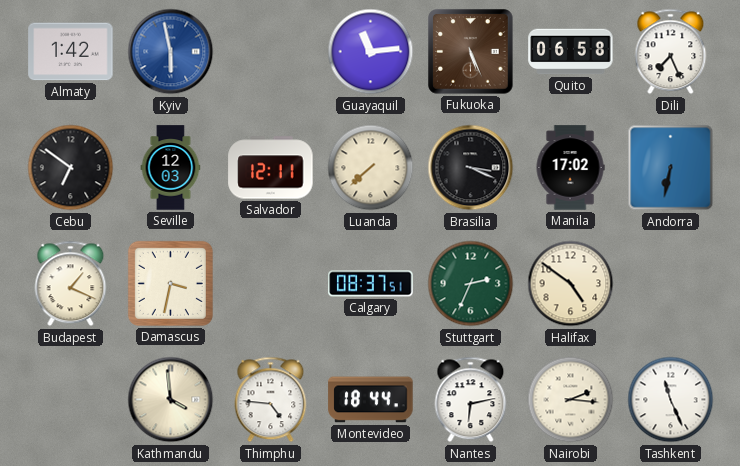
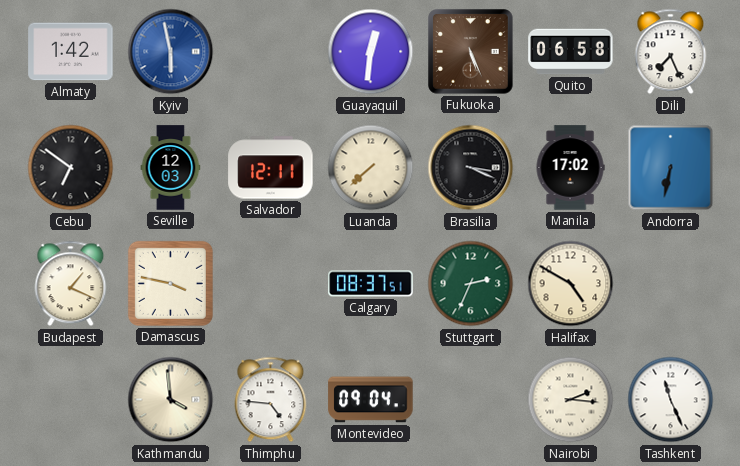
Guayaquil: 11:14 -> 12:31
Damascus: 3:32 -> 3:47
Halifax: 4:51 -> 4:50
Montevideo: 18:44 -> 09:04
Nantes: 6:13 -> none
